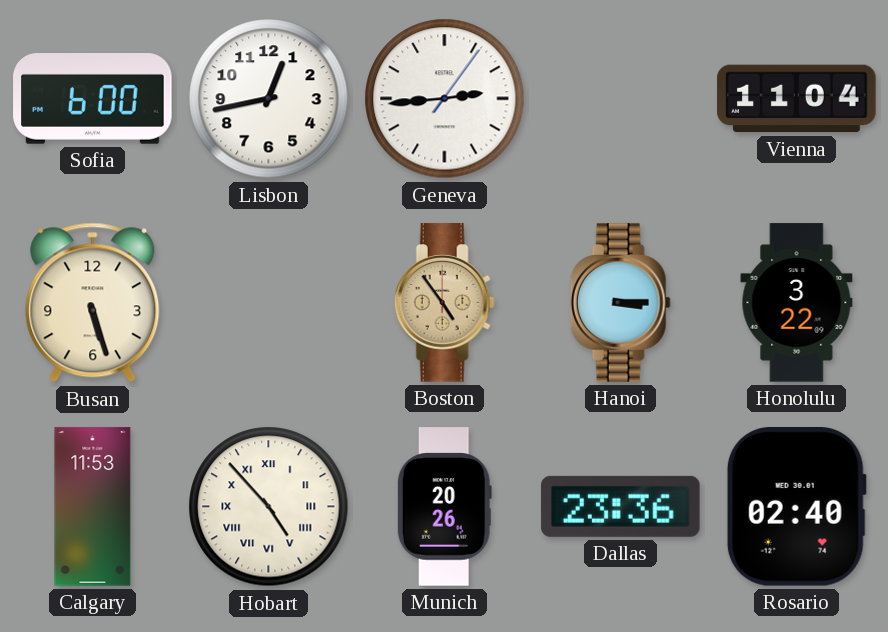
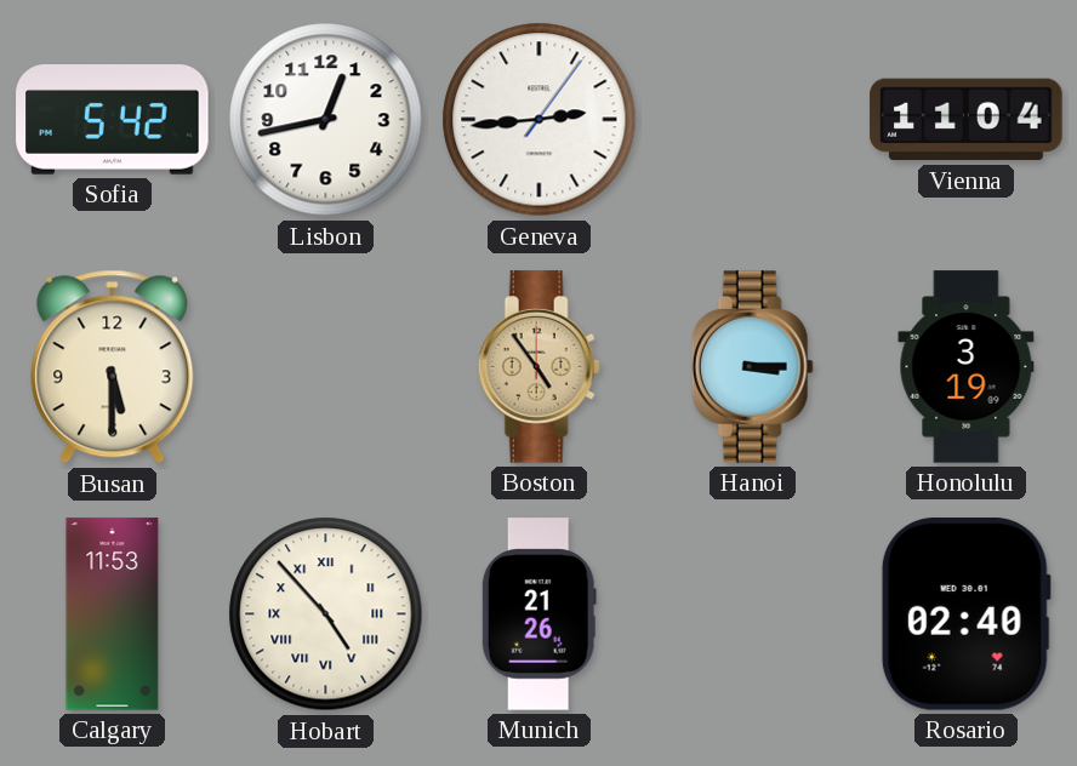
Sofia: 6:00 -> 5:42
Busan: 5:27 -> 5:30
Honolulu: 3:22 -> 3:19
Munich: 20:26 -> 21:26
Dallas: 23:36 -> none
